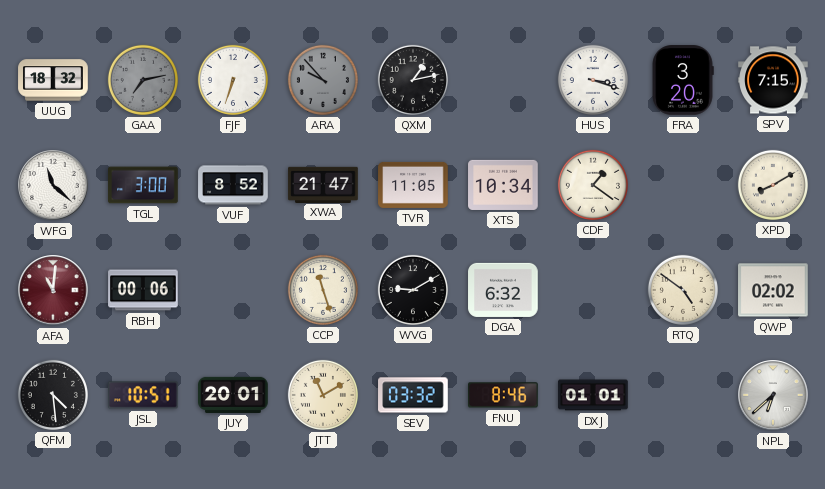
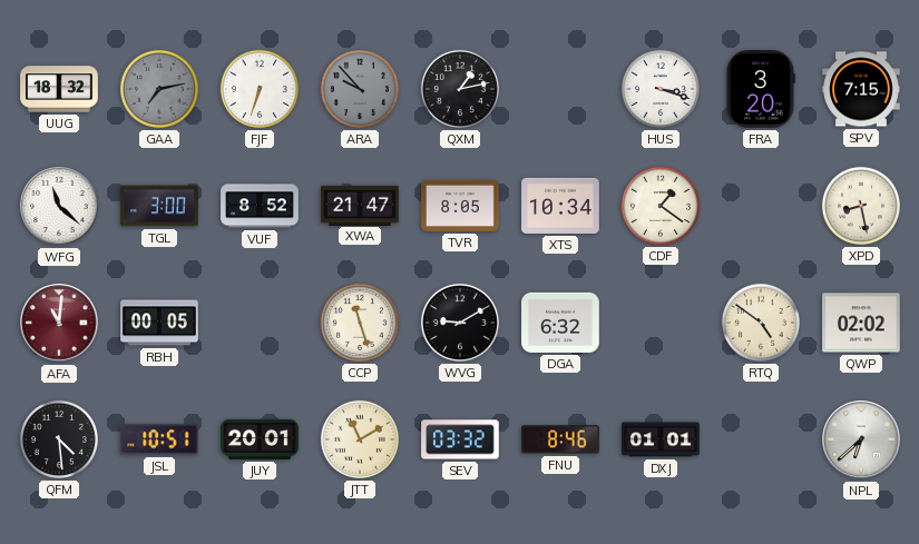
TVR: 11:05 -> 8:05
XPD: 8:10 -> 8:28
RBH: 00:06 -> 00:05
